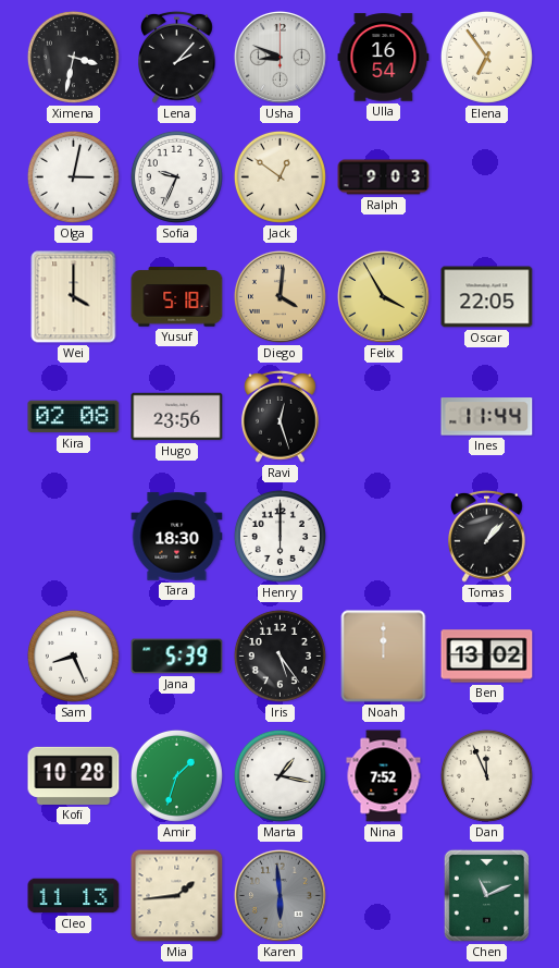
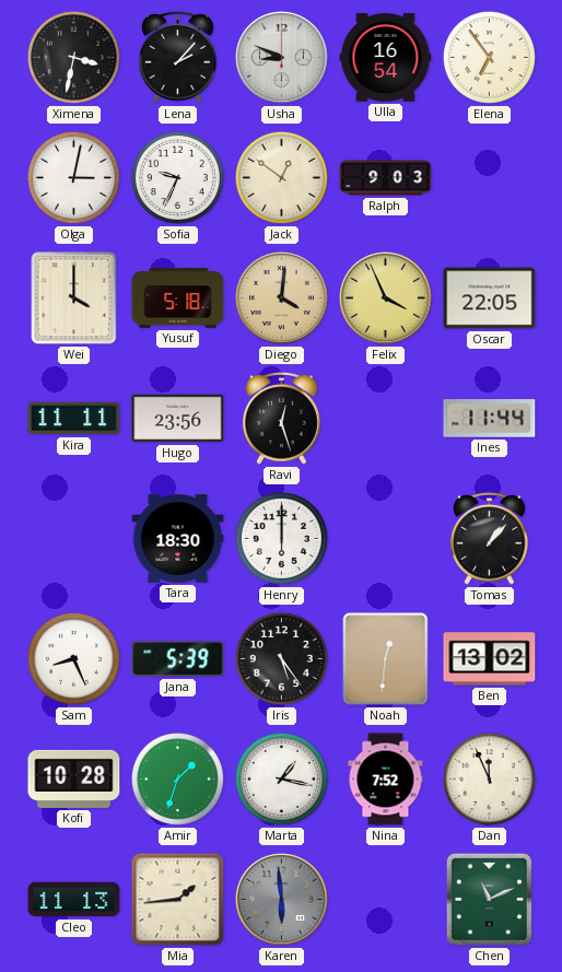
Felix: 3:55 -> 3:56
Kira: 02:08 -> 11:11
Noah: 12:00 -> 12:31
